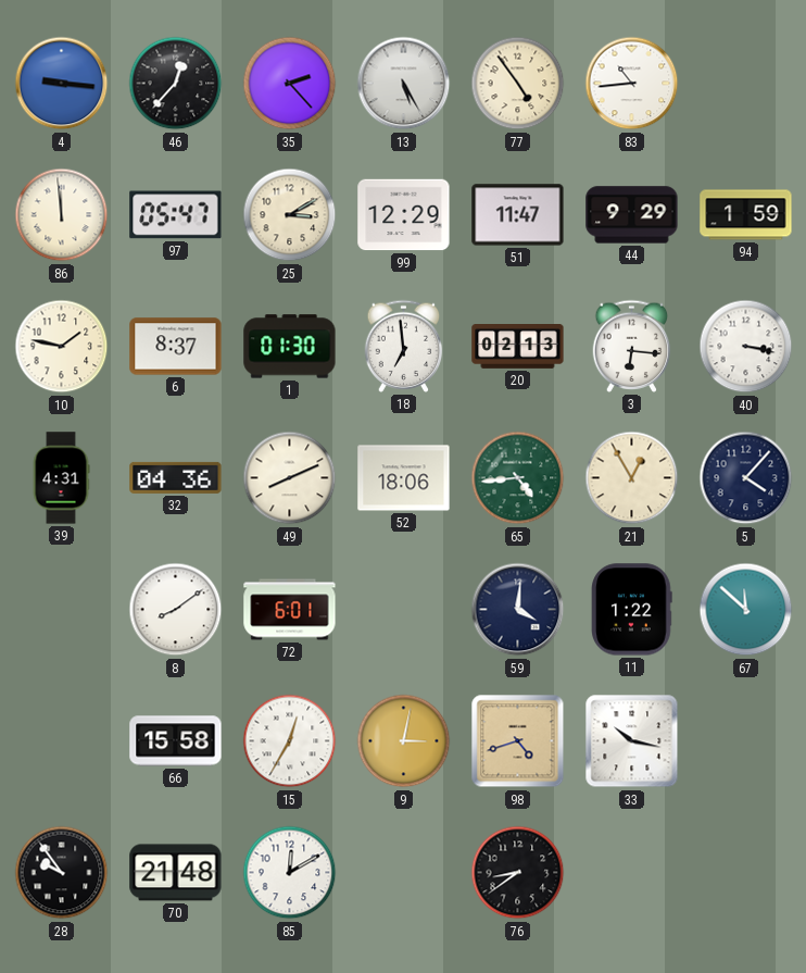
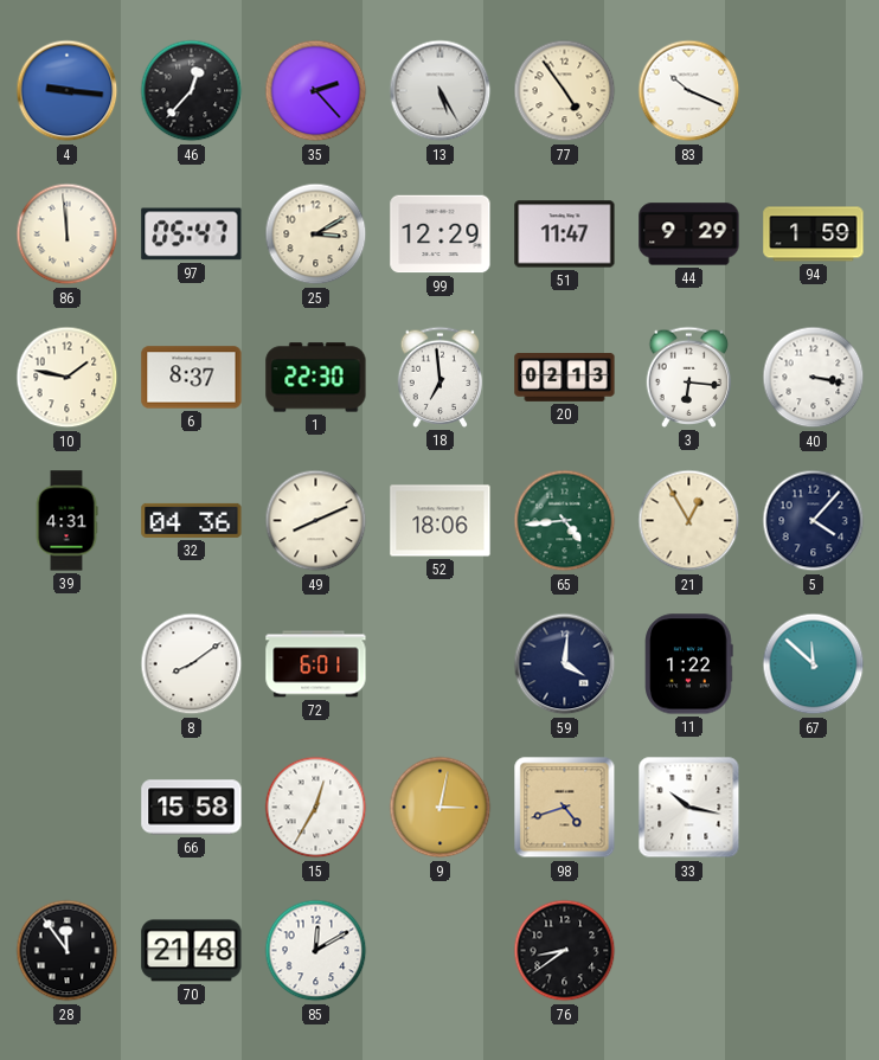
83: 10:44 -> 10:19
1: 01:30 -> 22:30
28: 9:54 -> 11:54
